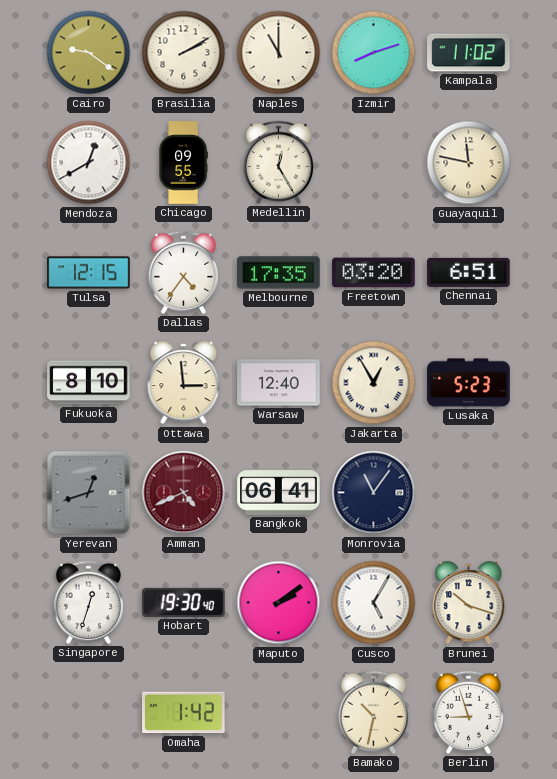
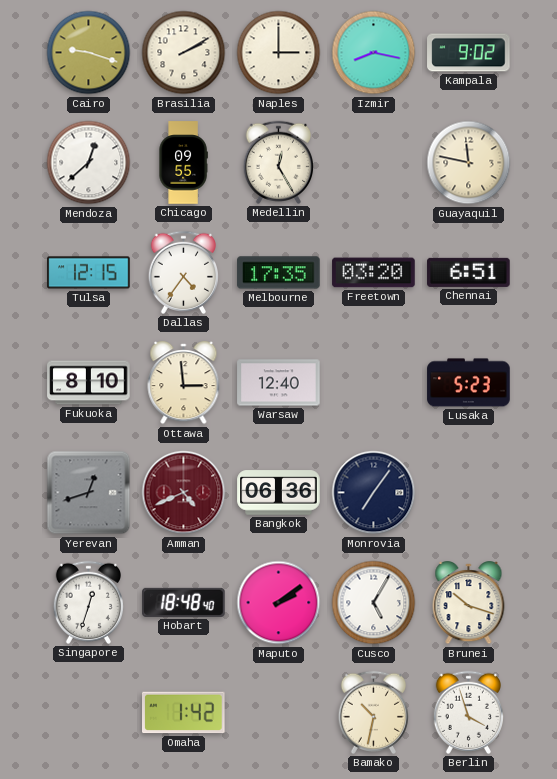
Cairo: 9:21 -> 9:18
Naples: 11:00 -> 3:00
Izmir: 8:12 -> 8:17
Kampala: 11:02 -> 9:02
Mendoza: 12:40 -> 12:38
Jakarta: 12:55 -> none
Bangkok: 06:41 -> 06:36
Monrovia: 11:06 -> 7:06
Hobart: 19:30 -> 18:48
Berlin: 8:57 -> 3:57
